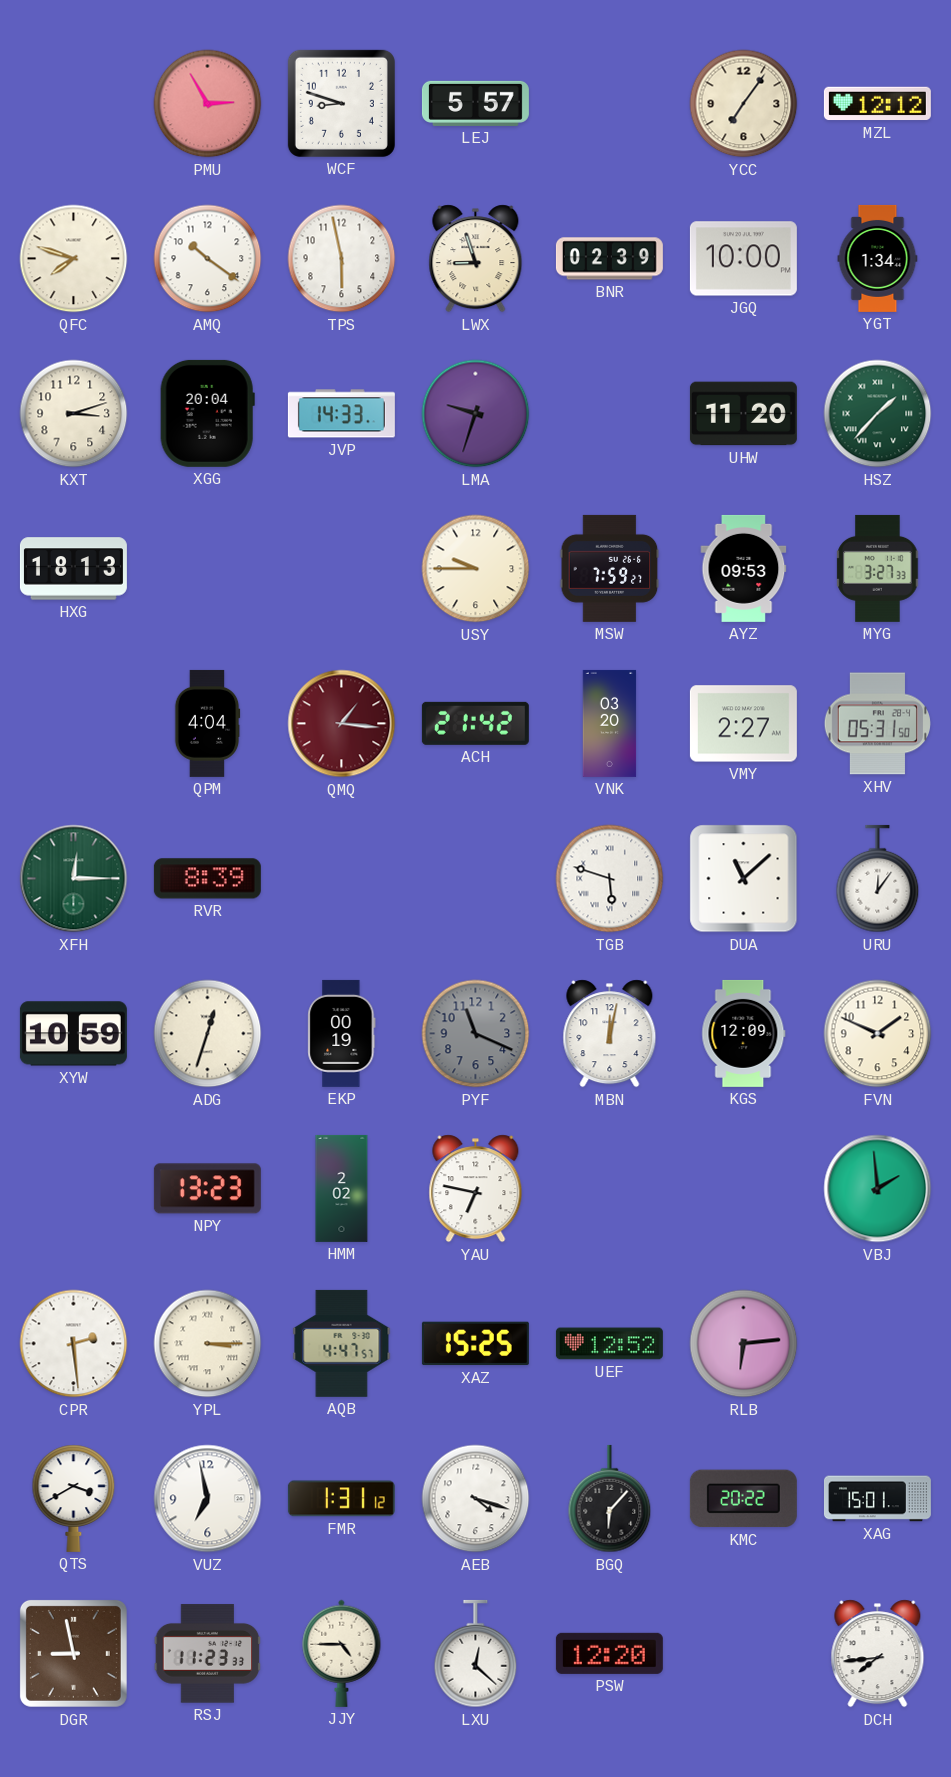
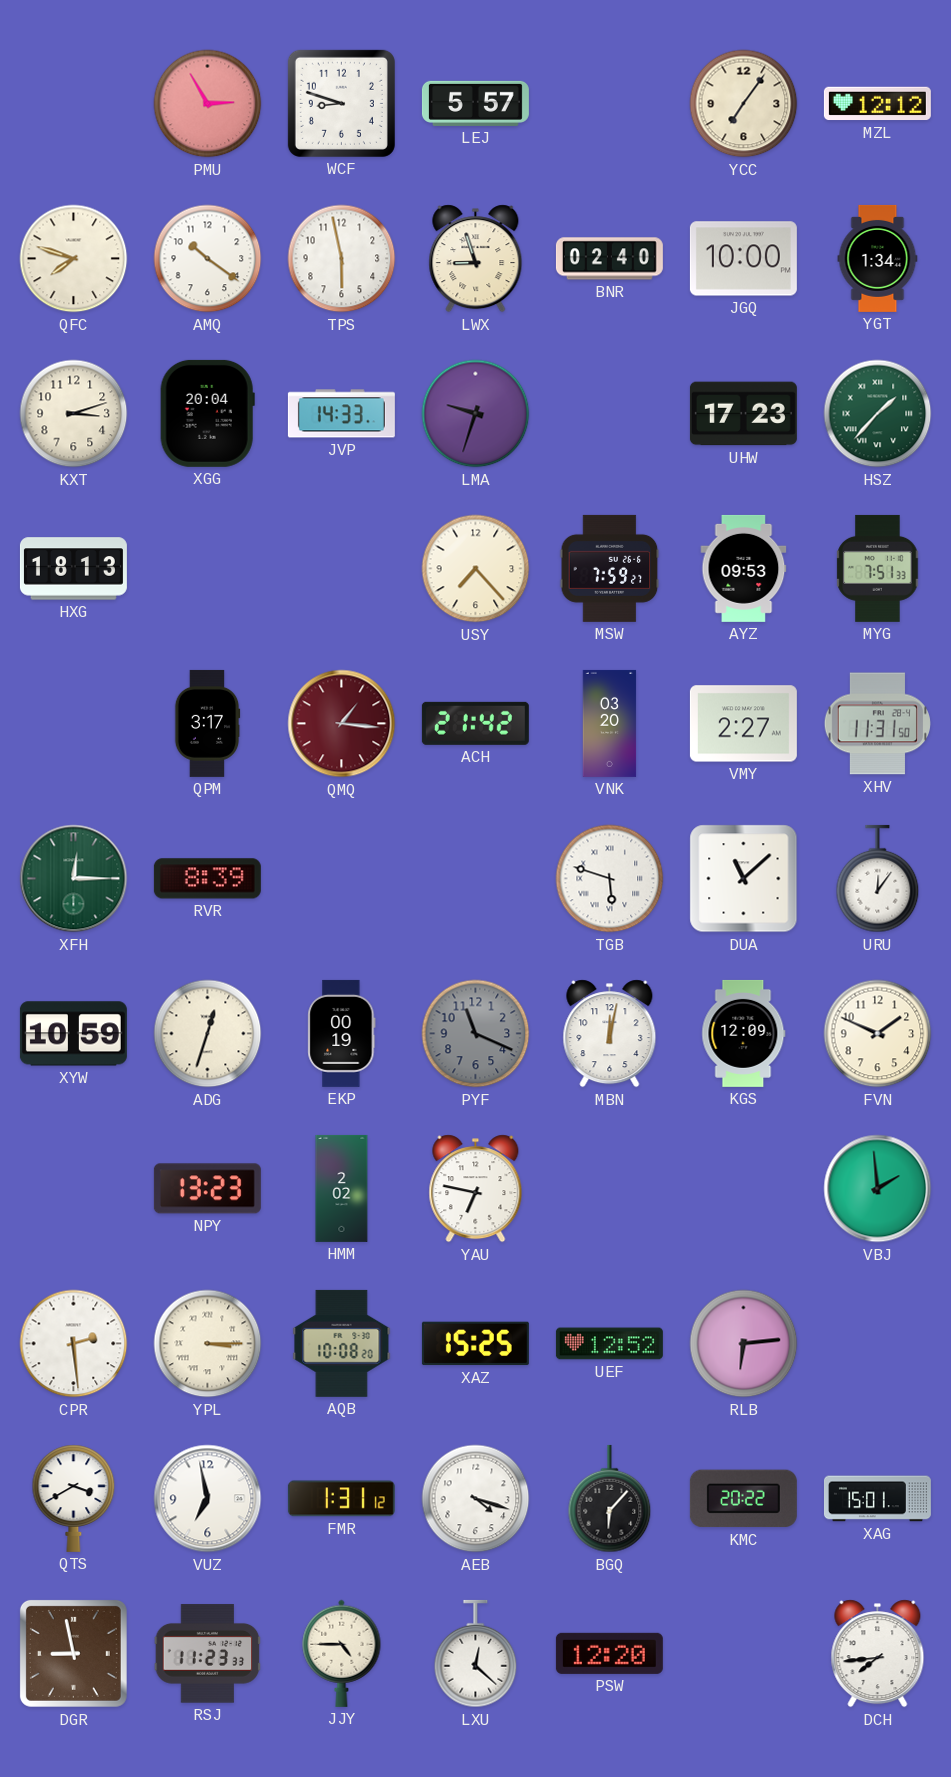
BNR: 02:39 -> 02:40
UHW: 11:20 -> 17:23
USY: 9:45 -> 7:23
MYG: 3:27 -> 7:51
QPM: 4:04 -> 3:17
XHV: 05:31 -> 11:31
AQB: 4:47 -> 10:08
